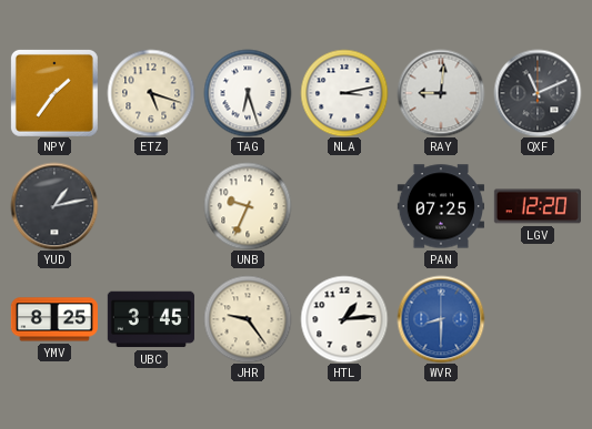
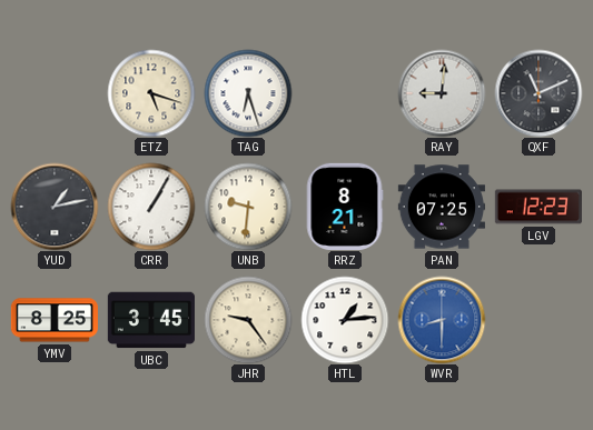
NPY: 1:36 -> none
NLA: 3:13 -> none
CRR: none -> 1:05
UNB: 9:34 -> 9:31
RRZ: none -> 8:21
LGV: 12:20 -> 12:23
